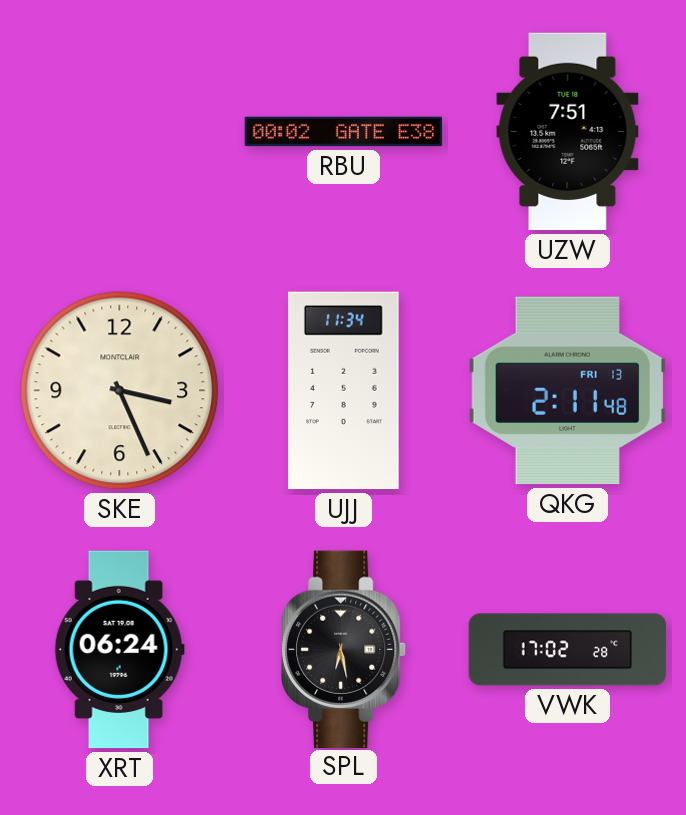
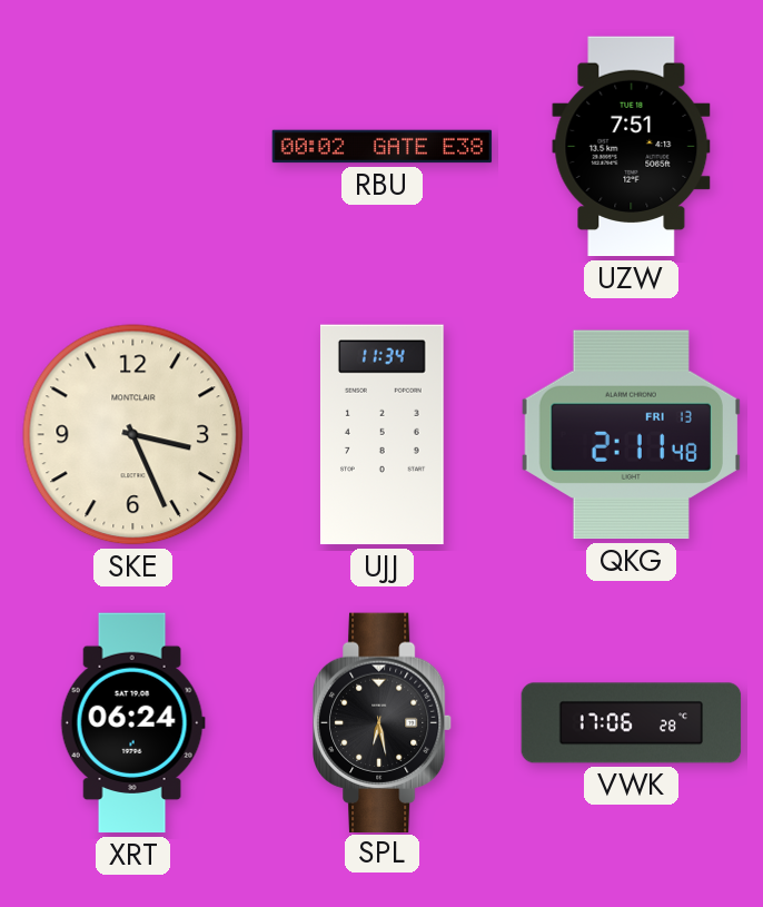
VWK: 17:02 -> 17:06
